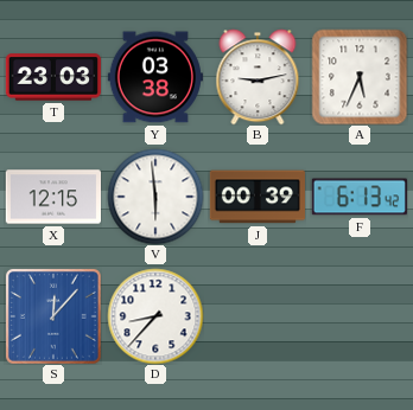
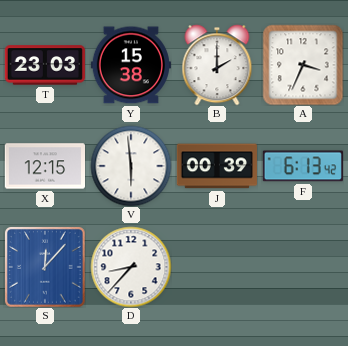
Y: 03:38 -> 15:38
B: 9:13 -> 2:00
A: 5:34 -> 3:34
